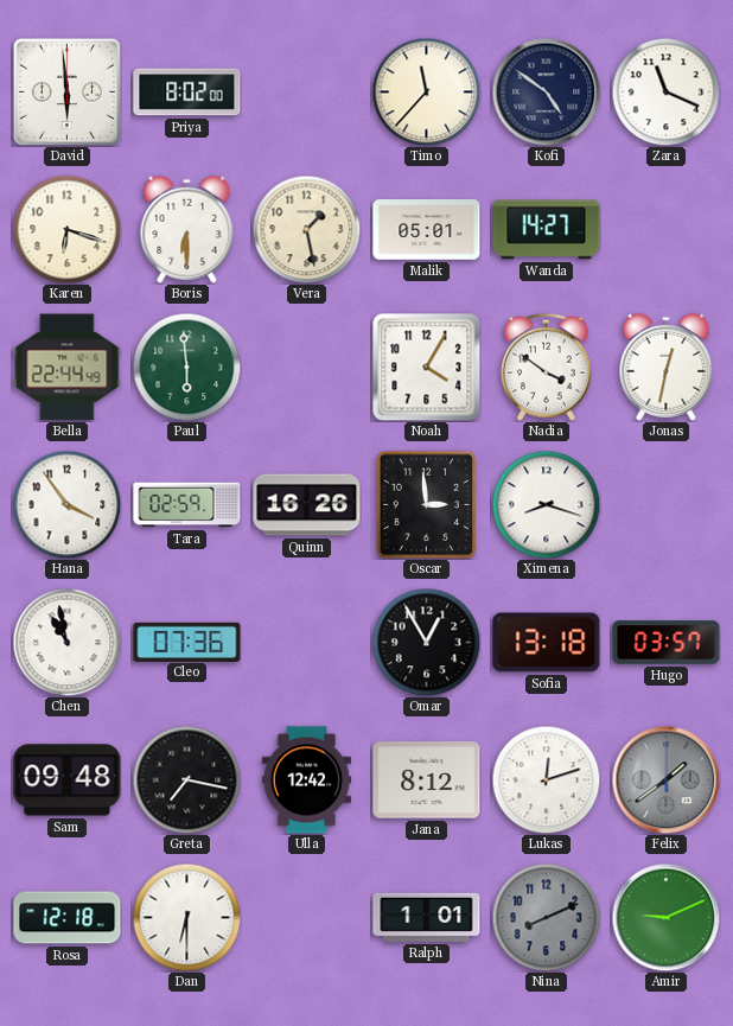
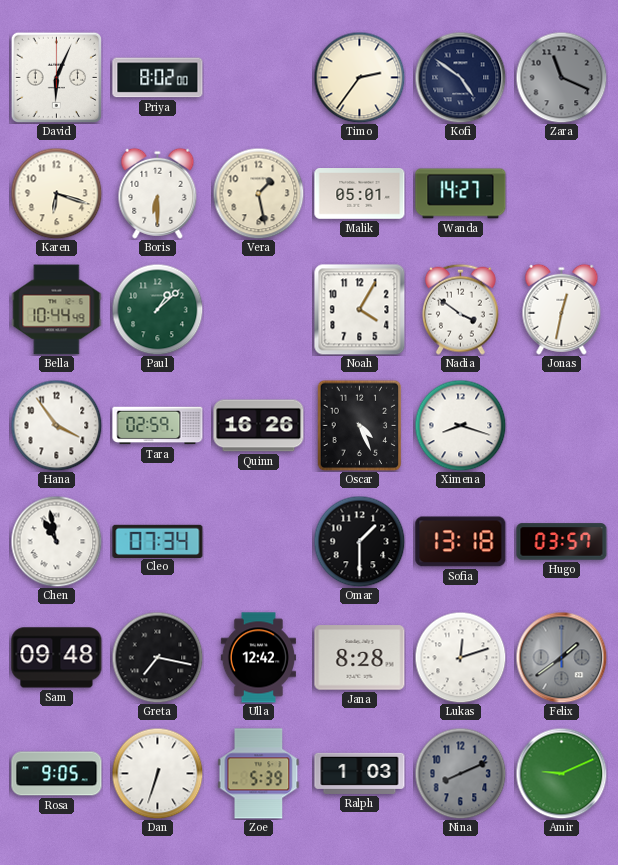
David: 5:59 -> 6:04
Timo: 11:37 -> 2:36
Zara dial: white -> grey
Bella: 22:44 -> 10:44
Paul: 5:59 -> 1:08
Oscar: 2:59 -> 4:26
Cleo: 07:36 -> 07:34
Omar: 12:55 -> 1:30
Jana: 8:12 -> 8:28
Rosa: 12:18 -> 9:05
Dan: 6:30 -> 6:33
Zoe: none -> 5:39
Ralph: 1:01 -> 1:03
